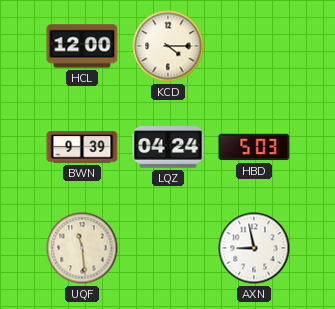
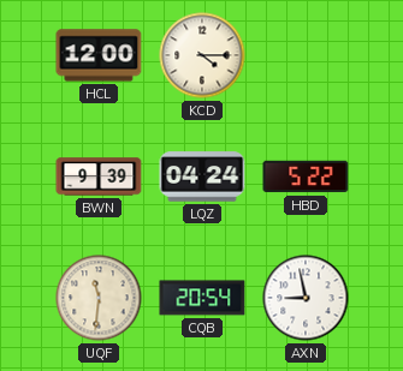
HBD: 5:03 -> 5:22
UQF: 11:29 -> 11:31
CQB: none -> 20:54
